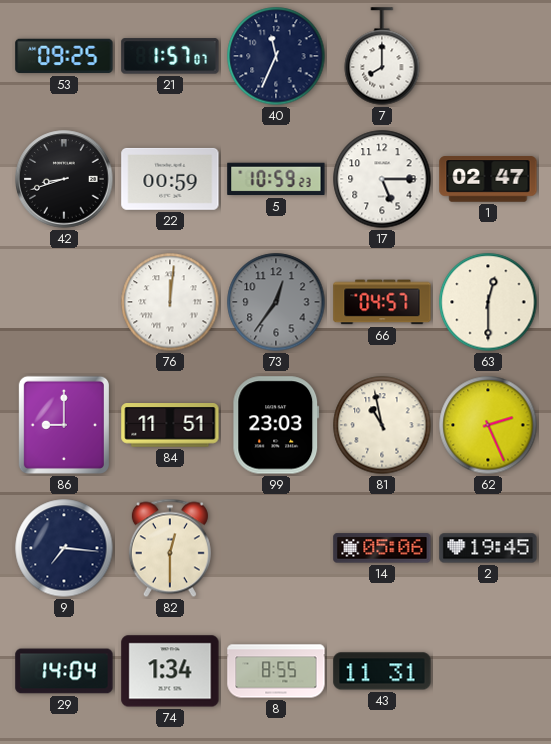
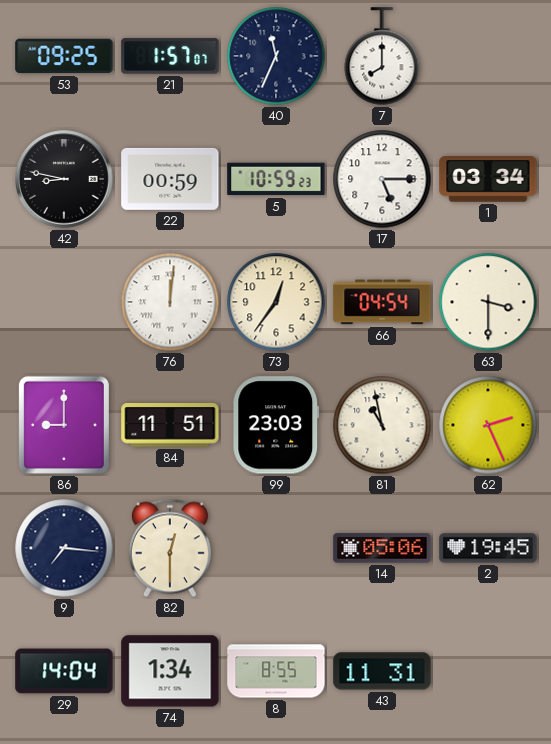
42: 8:42 -> 8:47
1: 02:47 -> 03:34
73 dial: grey -> cream
66: 04:57 -> 04:54
63: 12:30 -> 3:30
